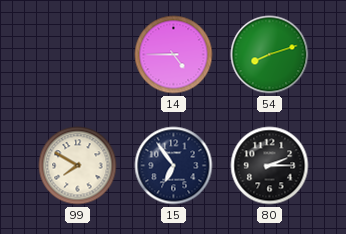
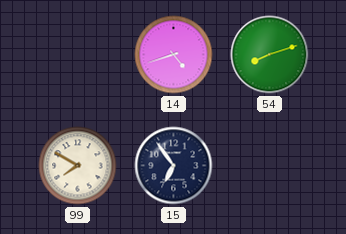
14: 4:45 -> 4:42
80: 2:15 -> none
